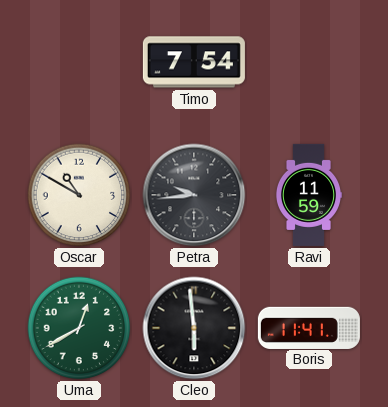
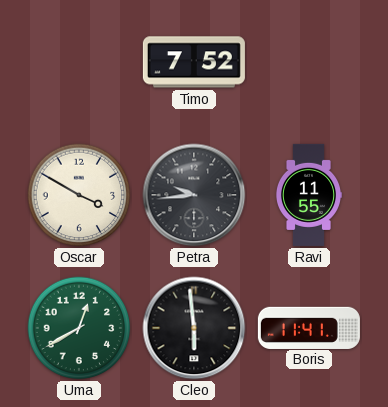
Timo: 7:54 -> 7:52
Oscar: 10:50 -> 3:50
Ravi: 11:59 -> 11:55
